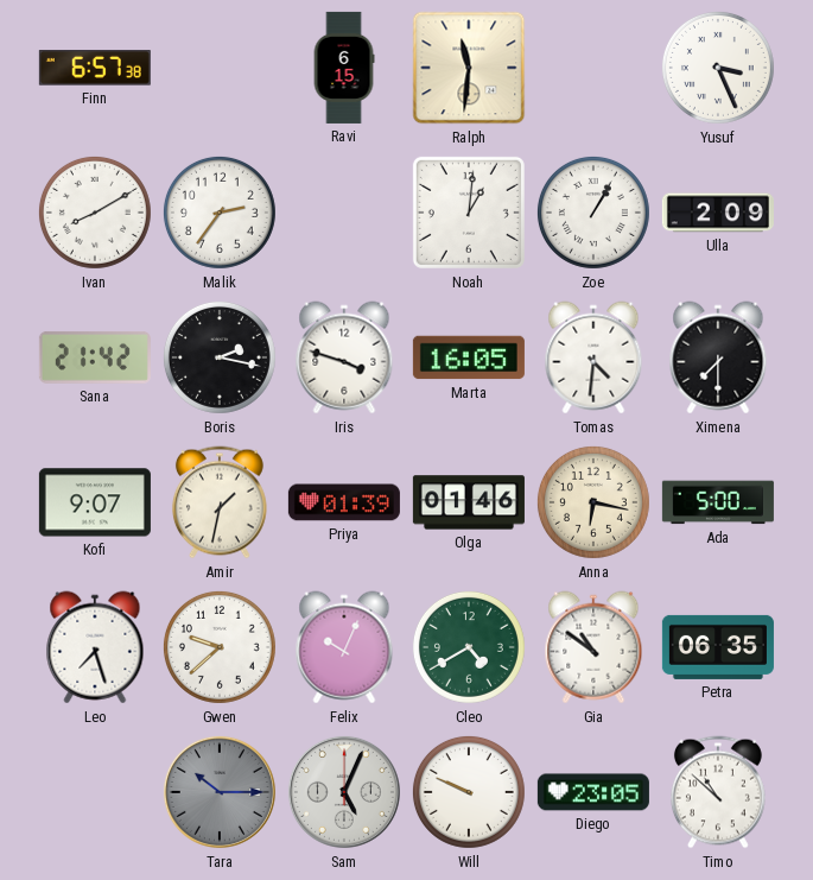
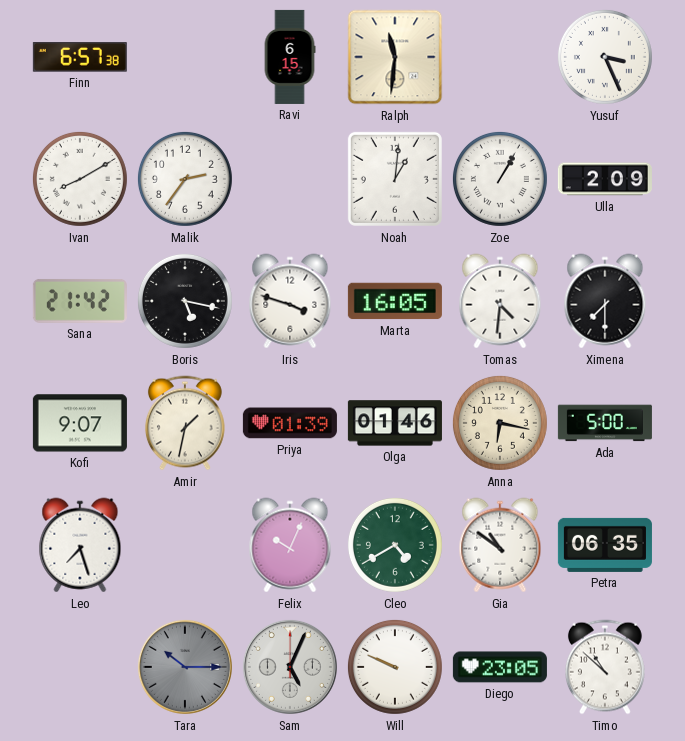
Boris: 2:17 -> 5:17
Gwen: 9:38 -> none
